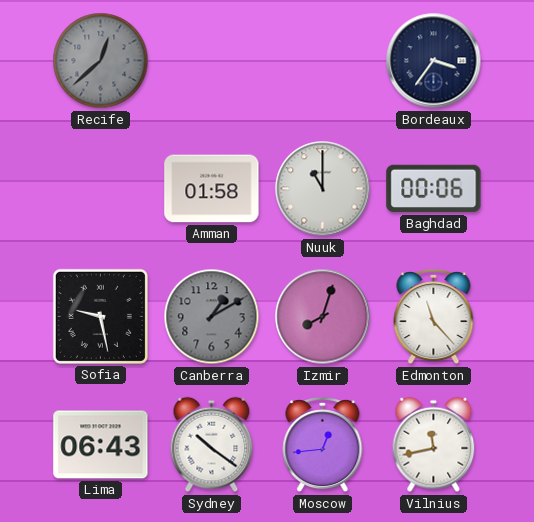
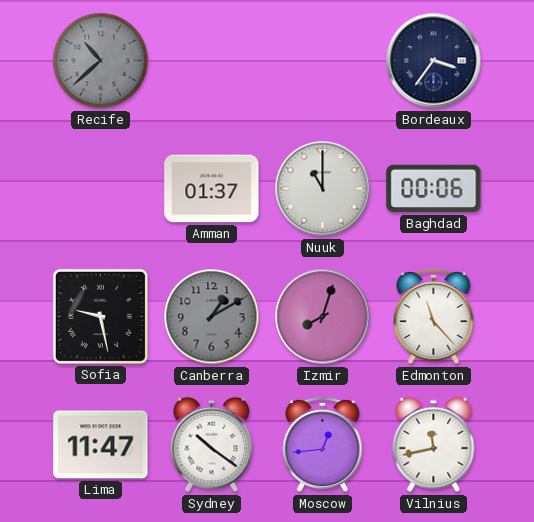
Recife: 12:38 -> 10:38
Amman: 01:58 -> 01:37
Lima: 06:43 -> 11:47
